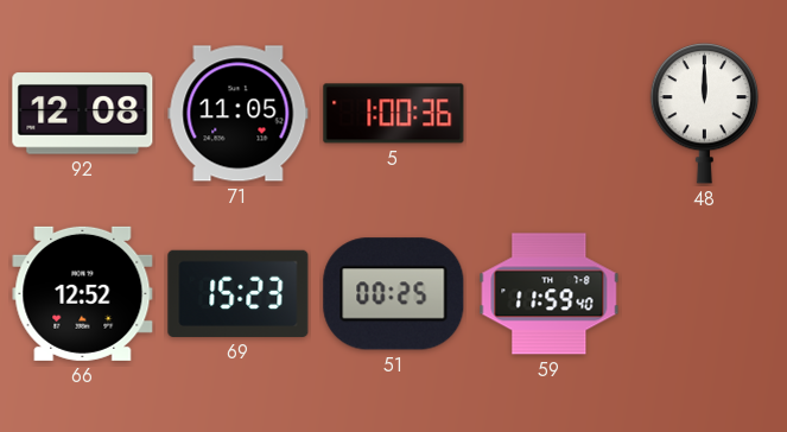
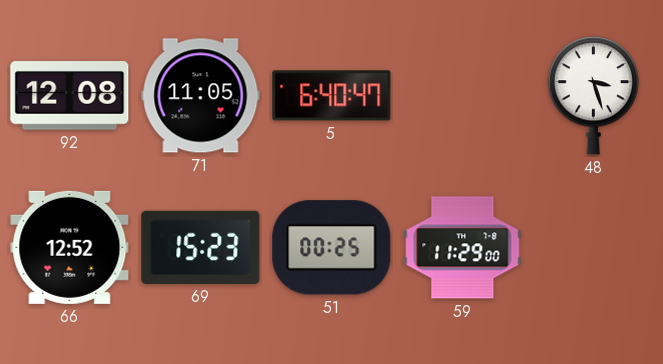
5: 1:00 -> 6:40
48: 12:00 -> 3:27
59: 11:59 -> 11:29
